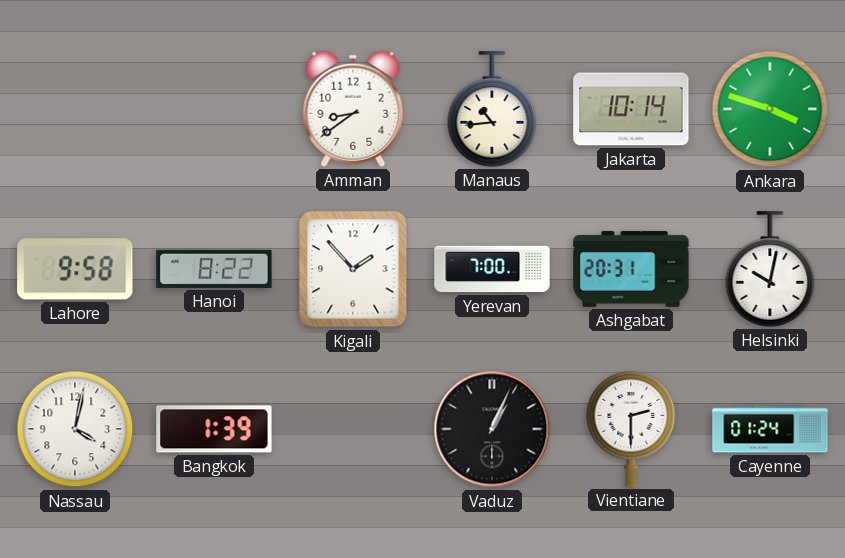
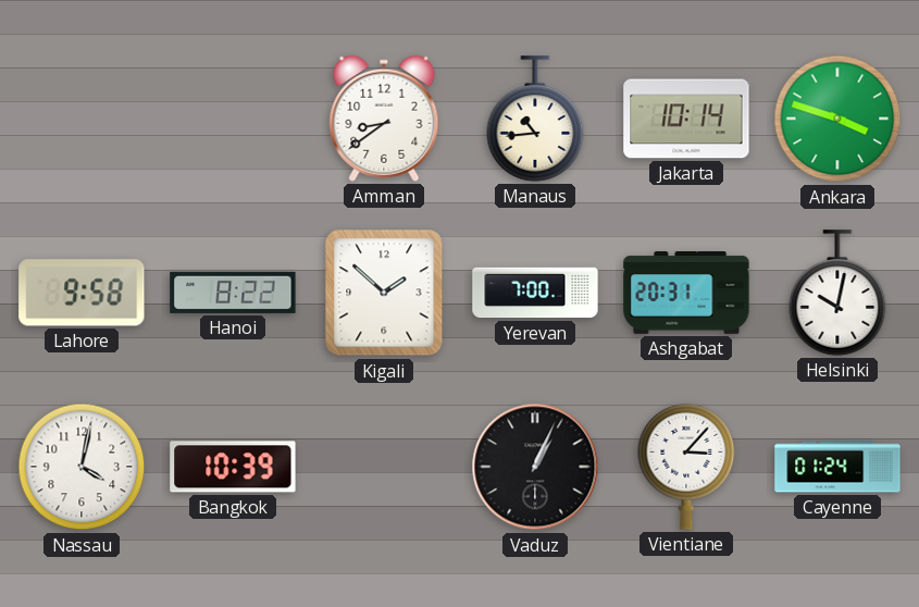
Kigali: 1:53 -> 1:52
Bangkok: 1:39 -> 10:39
Vientiane: 2:30 -> 3:07
